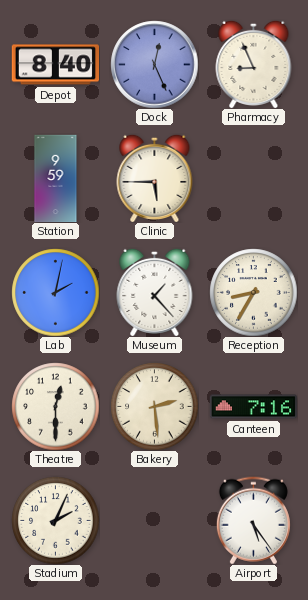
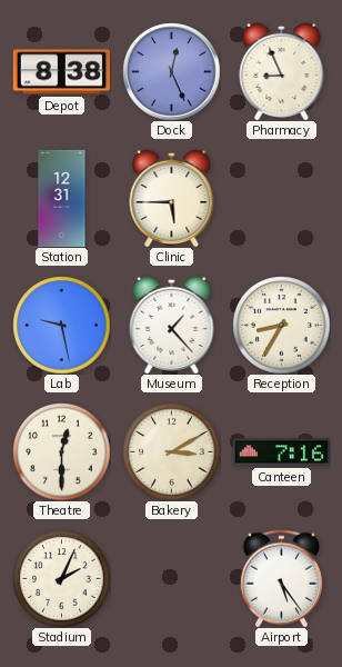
Depot: 8:40 -> 8:38
Station: 9:59 -> 12:31
Lab: 2:02 -> 9:28
Bakery: 2:29 -> 3:10
